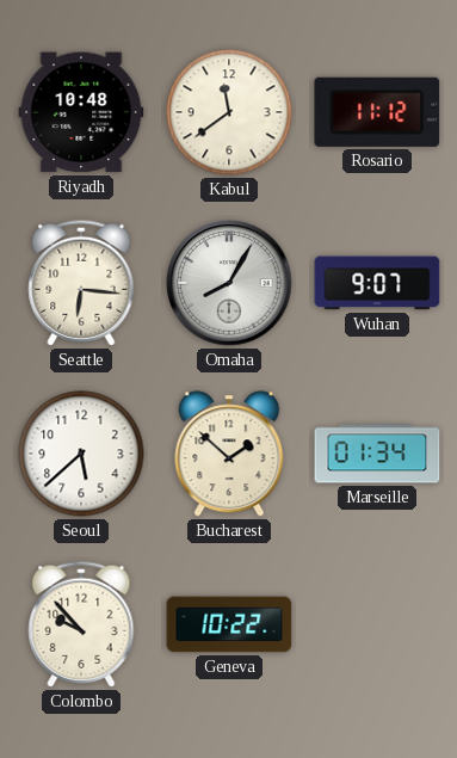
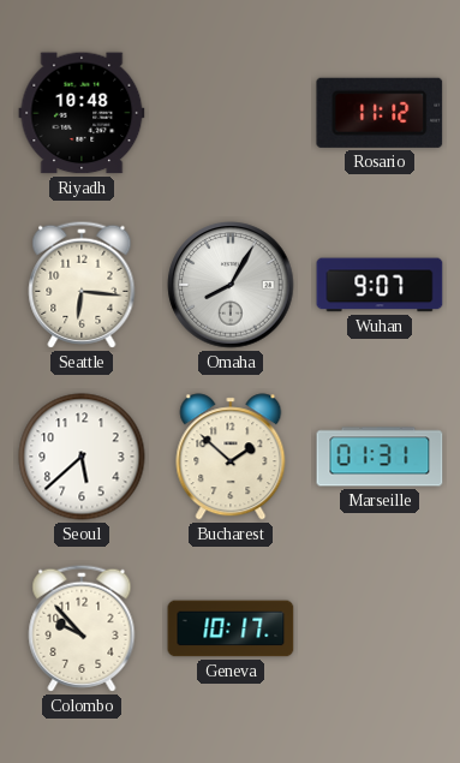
Kabul: 11:39 -> none
Marseille: 01:34 -> 01:31
Geneva: 10:22 -> 10:17
